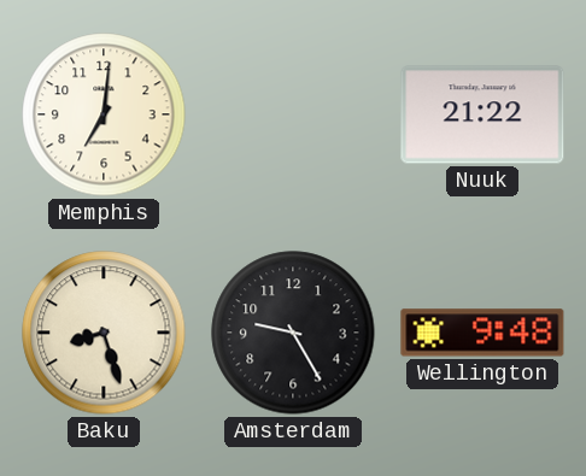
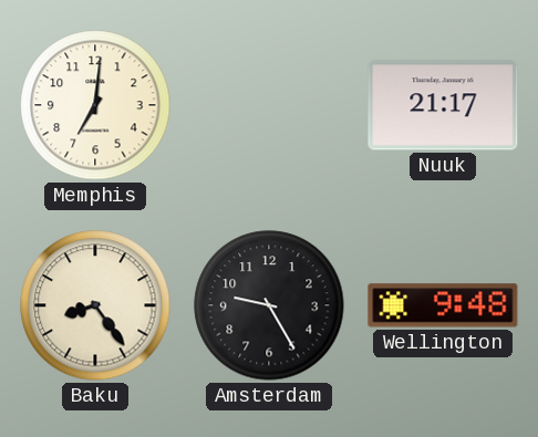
Nuuk: 21:22 -> 21:17
Baku: 8:27 -> 8:24
